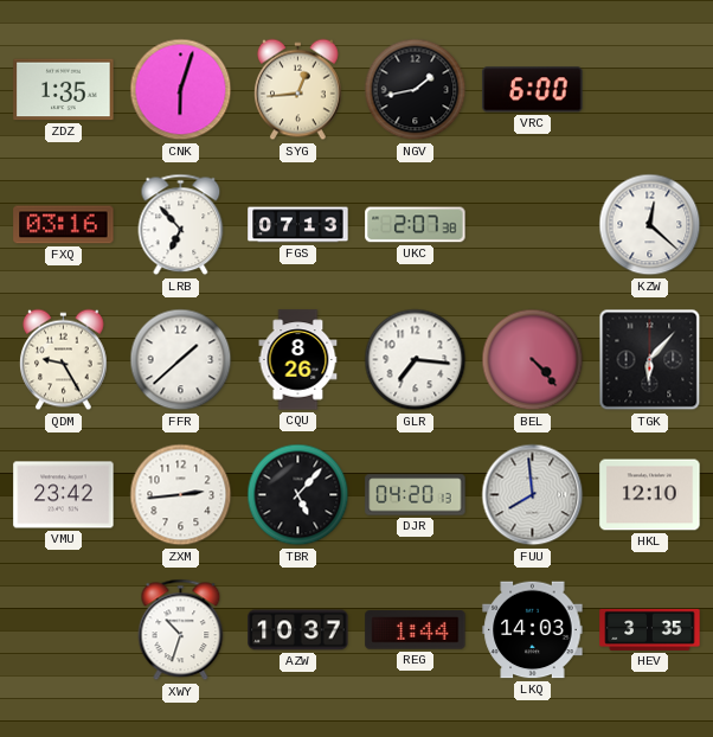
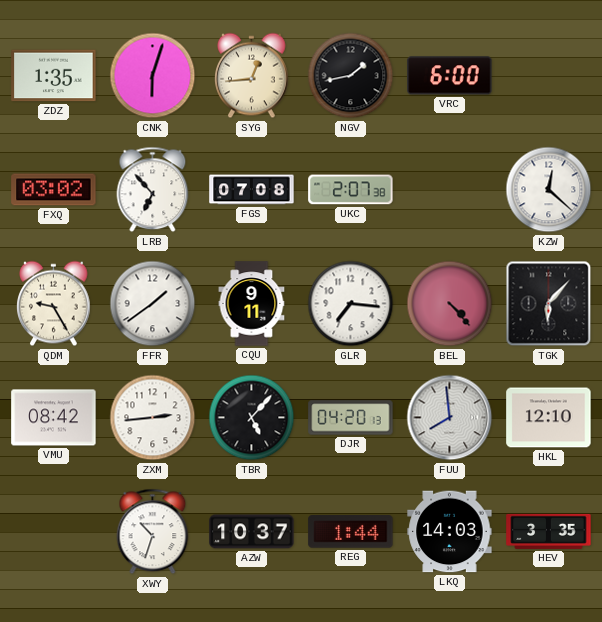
FXQ: 03:16 -> 03:02
FGS: 07:13 -> 07:08
FFR: 1:38 -> 1:39
CQU: 8:26 -> 9:11
VMU: 23:42 -> 08:42
